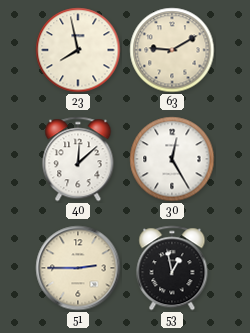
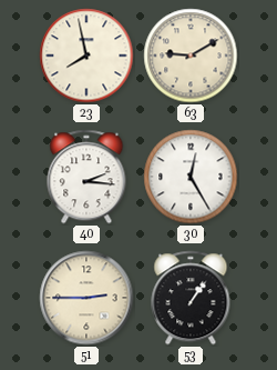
40: 12:08 -> 2:16
53: 12:58 -> 1:06
